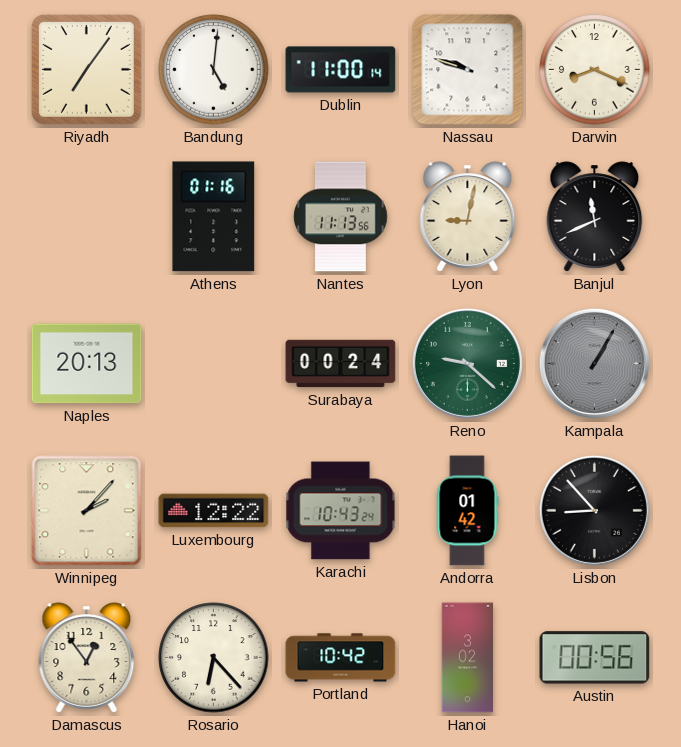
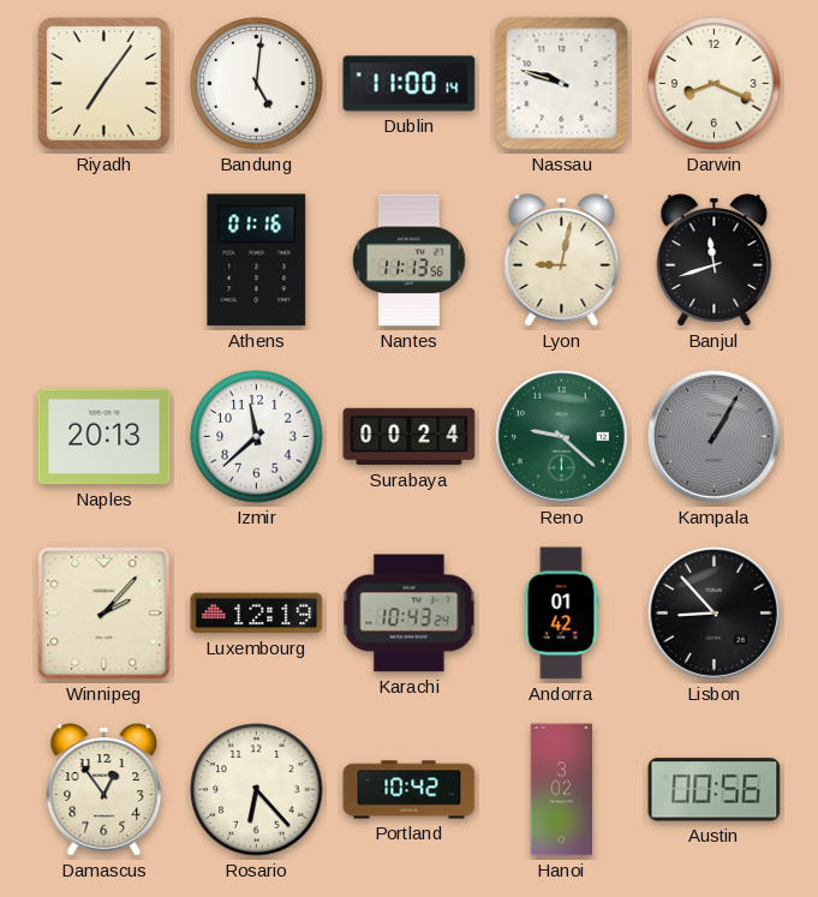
Banjul: 11:41 -> 11:42
Izmir: none -> 11:38
Luxembourg: 12:22 -> 12:19
